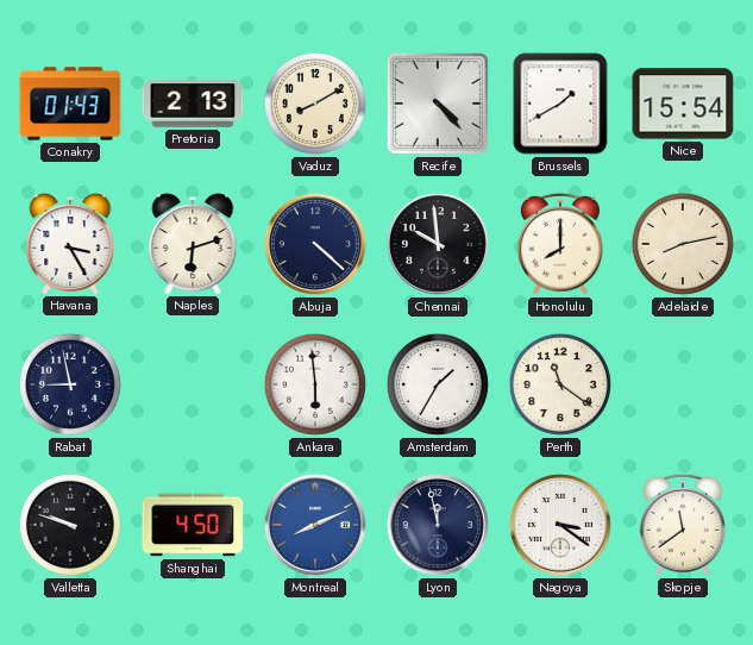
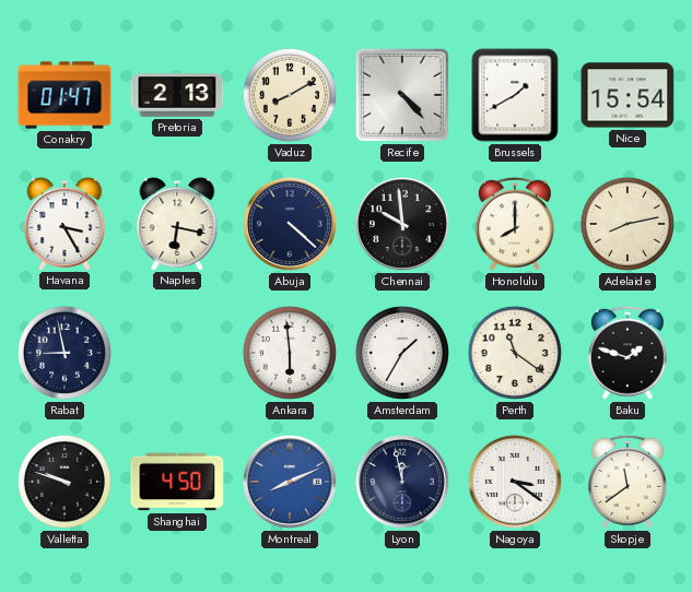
Conakry: 01:43 -> 01:47
Naples: 6:12 -> 6:17
Baku: none -> 1:48
